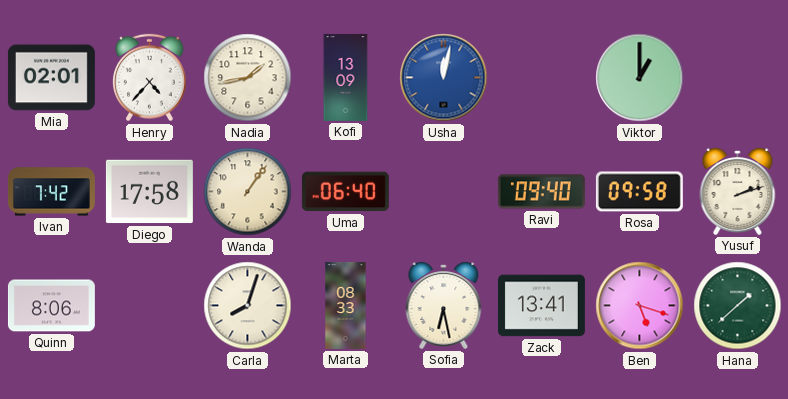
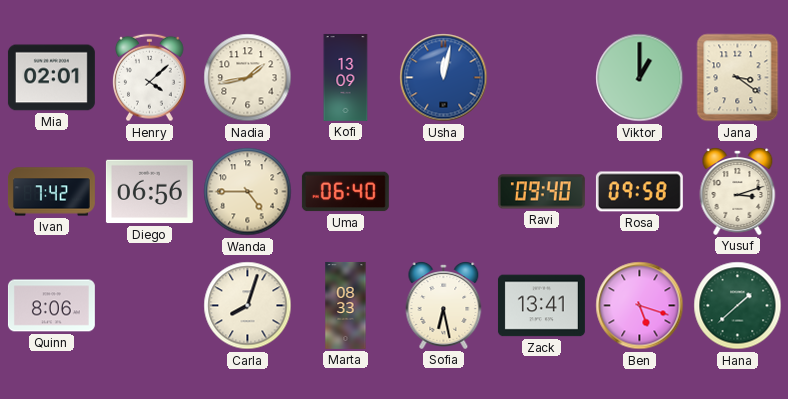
Henry: 4:37 -> 4:08
Jana: none -> 3:21
Diego: 17:58 -> 06:56
Wanda: 1:06 -> 4:45
Yusuf: 2:12 -> 3:12
